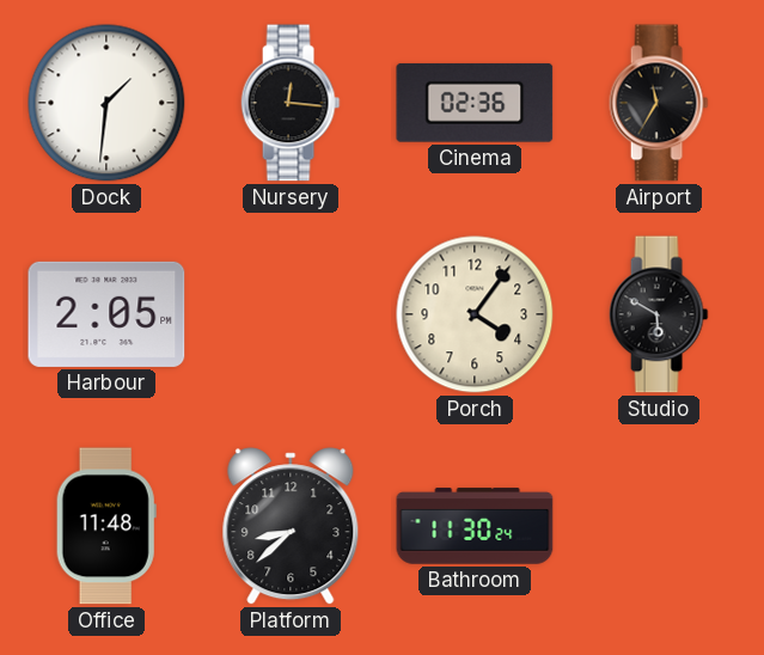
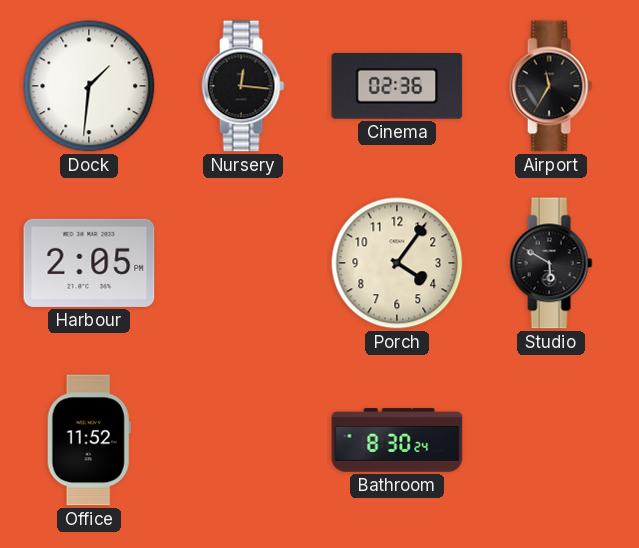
Office: 11:48 -> 11:52
Platform: 8:38 -> none
Bathroom: 11:30 -> 8:30
